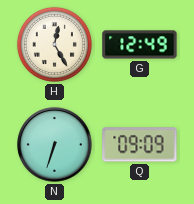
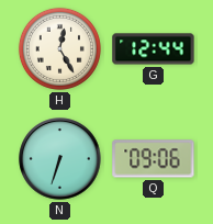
G: 12:49 -> 12:44
Q: 09:09 -> 09:06
